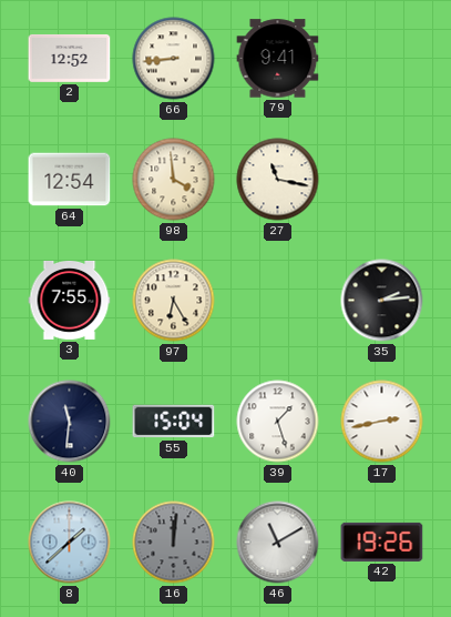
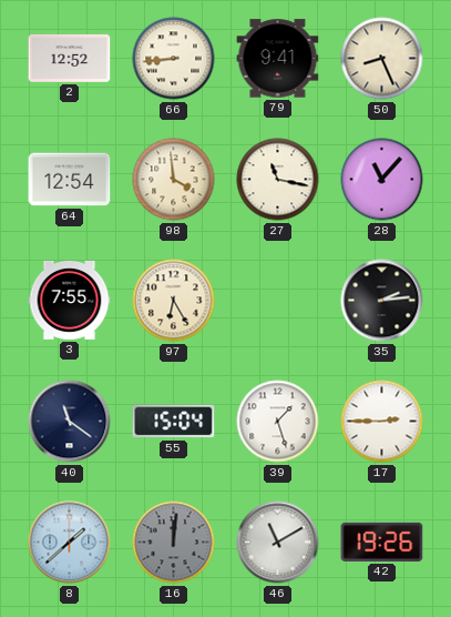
50: none -> 8:26
28: none -> 11:07
40: 11:31 -> 11:21
17: 2:43 -> 2:45
